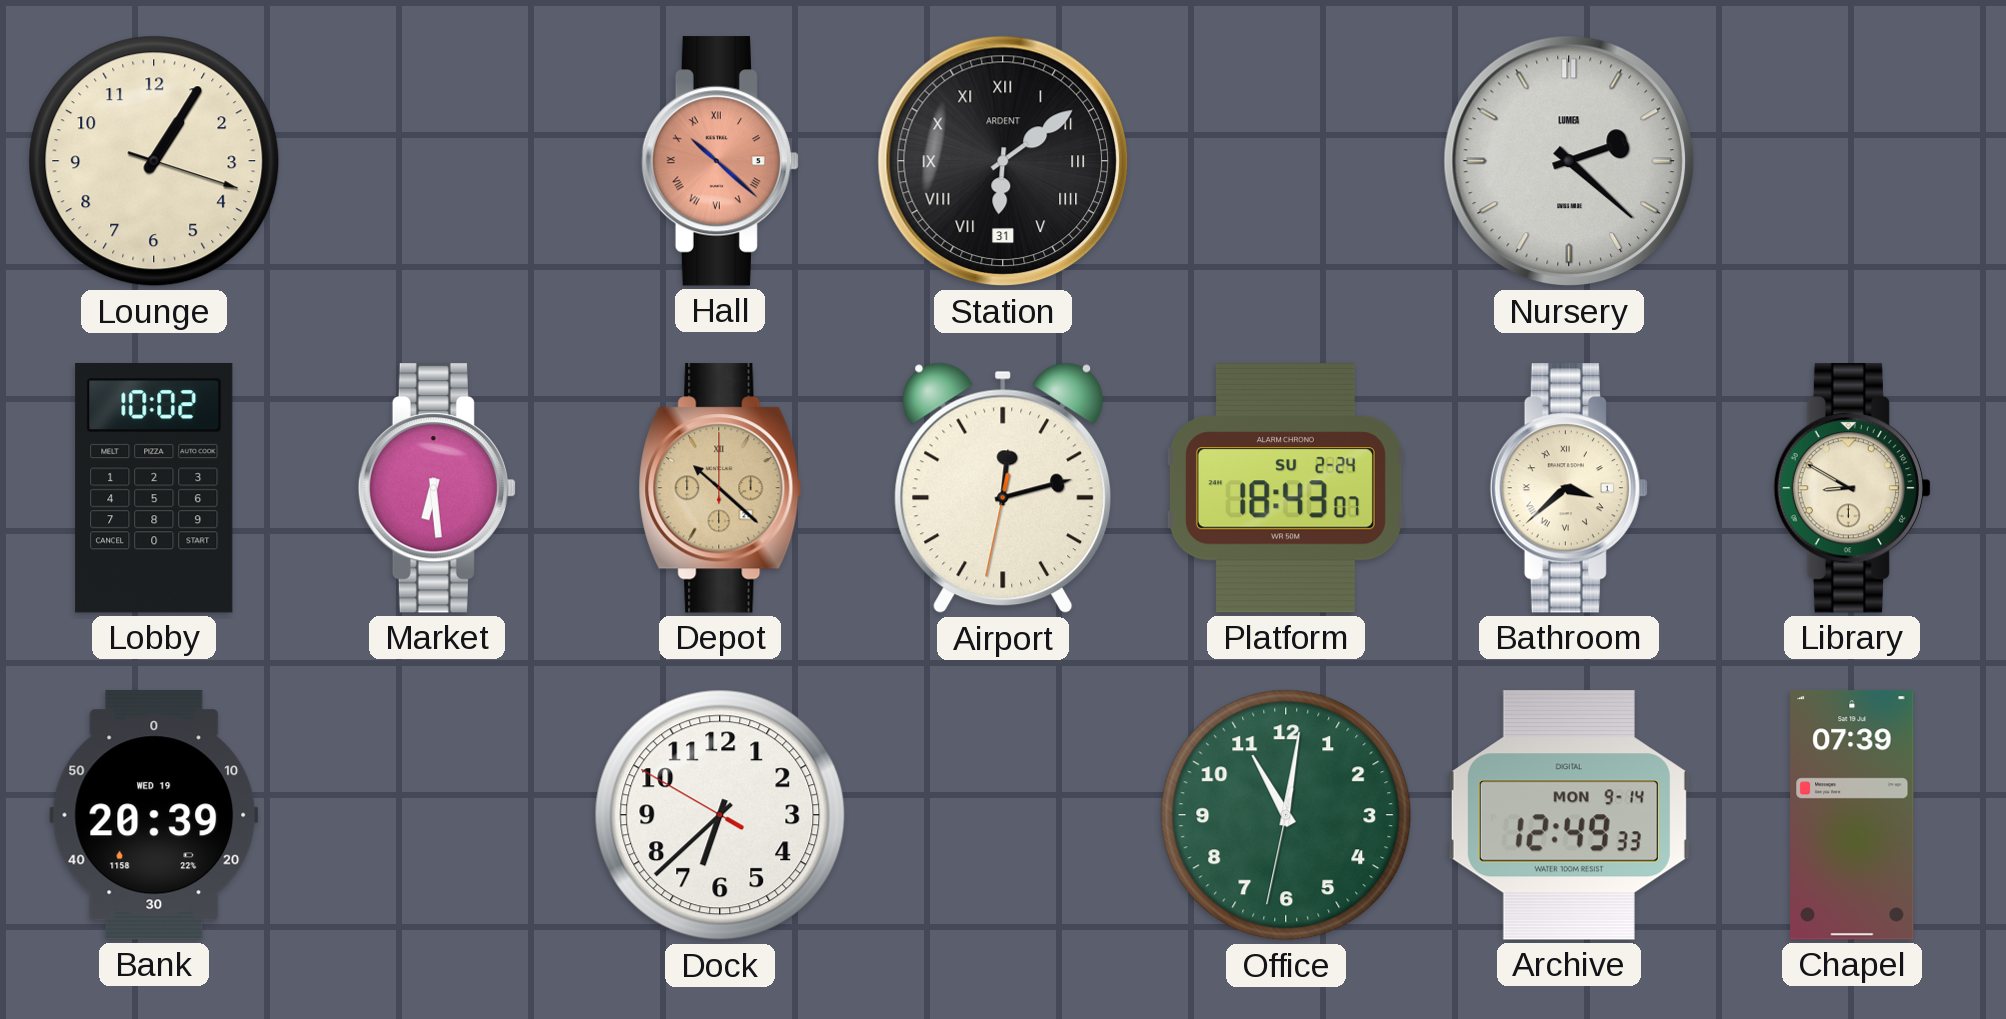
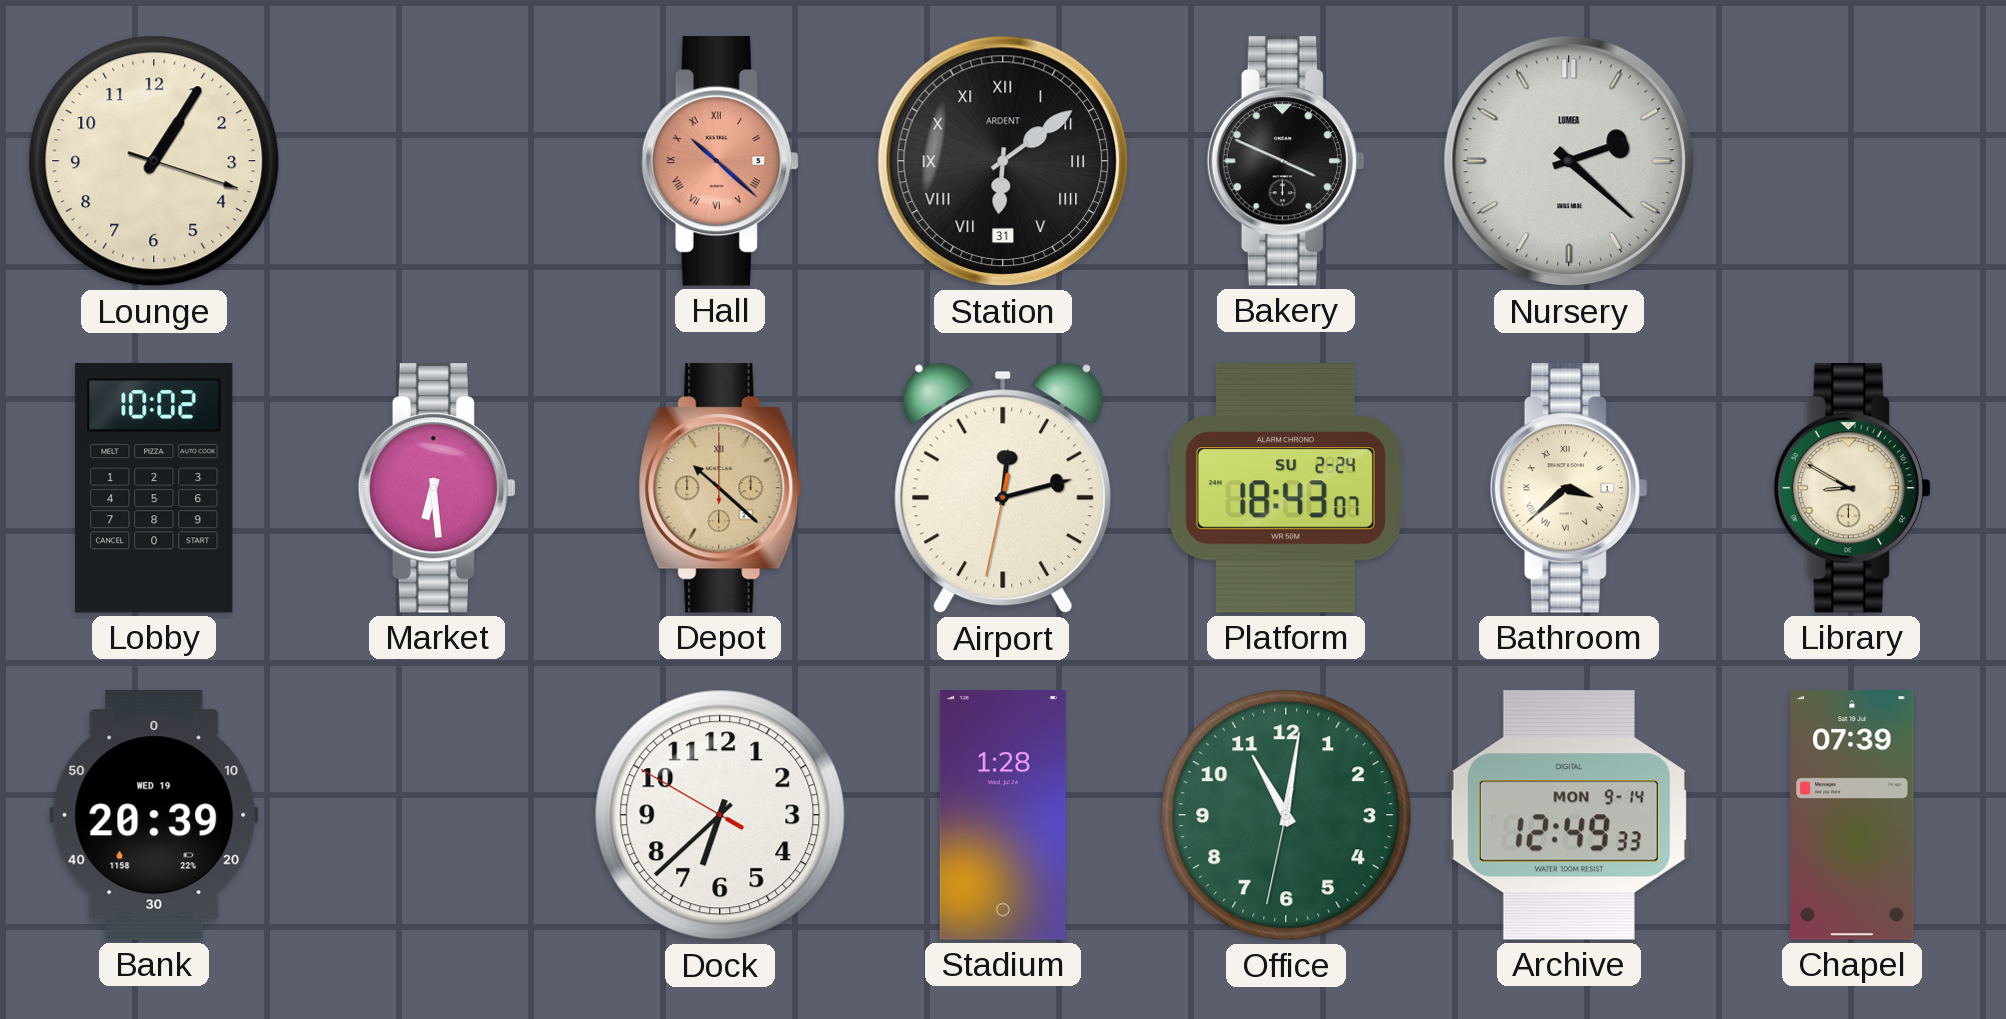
Bakery: none -> 3:49
Stadium: none -> 1:28
